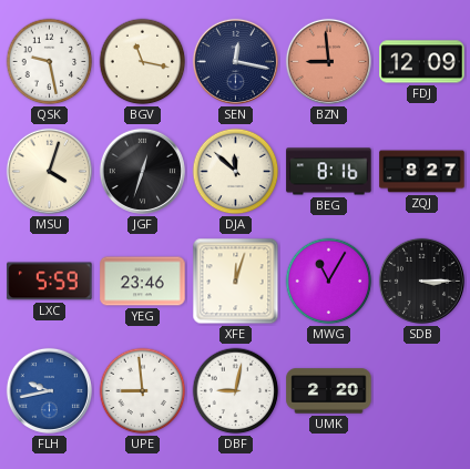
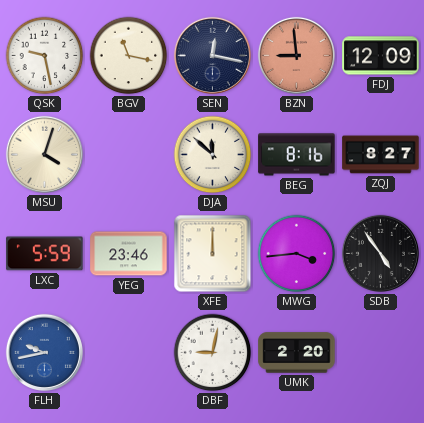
JGF: 12:33 -> none
XFE: 12:03 -> 12:00
MWG: 11:05 -> 3:44
SDB: 3:15 -> 4:54
UPE: 8:59 -> none
